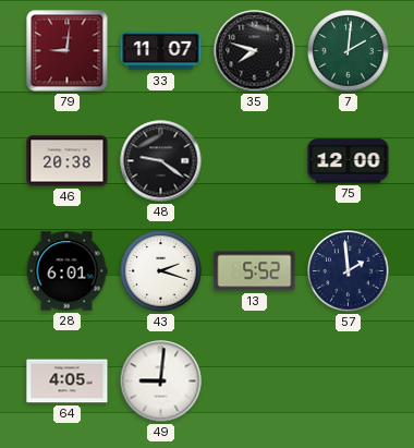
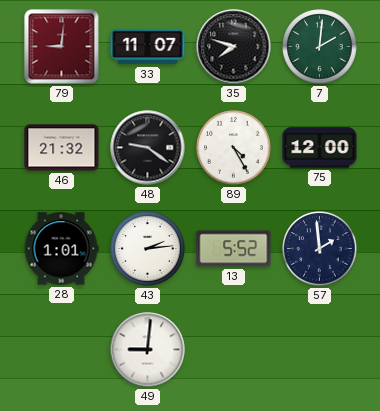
46: 20:38 -> 21:32
89: none -> 4:25
28: 6:01 -> 1:01
43: 2:18 -> 2:14
64: 4:05 -> none
